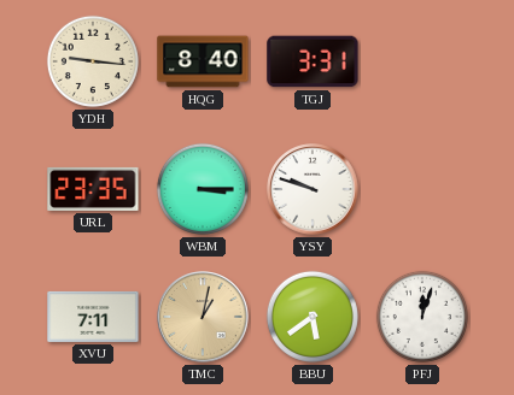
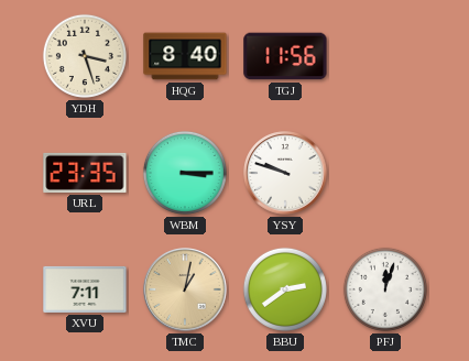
YDH: 9:16 -> 3:27
TGJ: 3:31 -> 11:56
BBU: 5:39 -> 2:39
